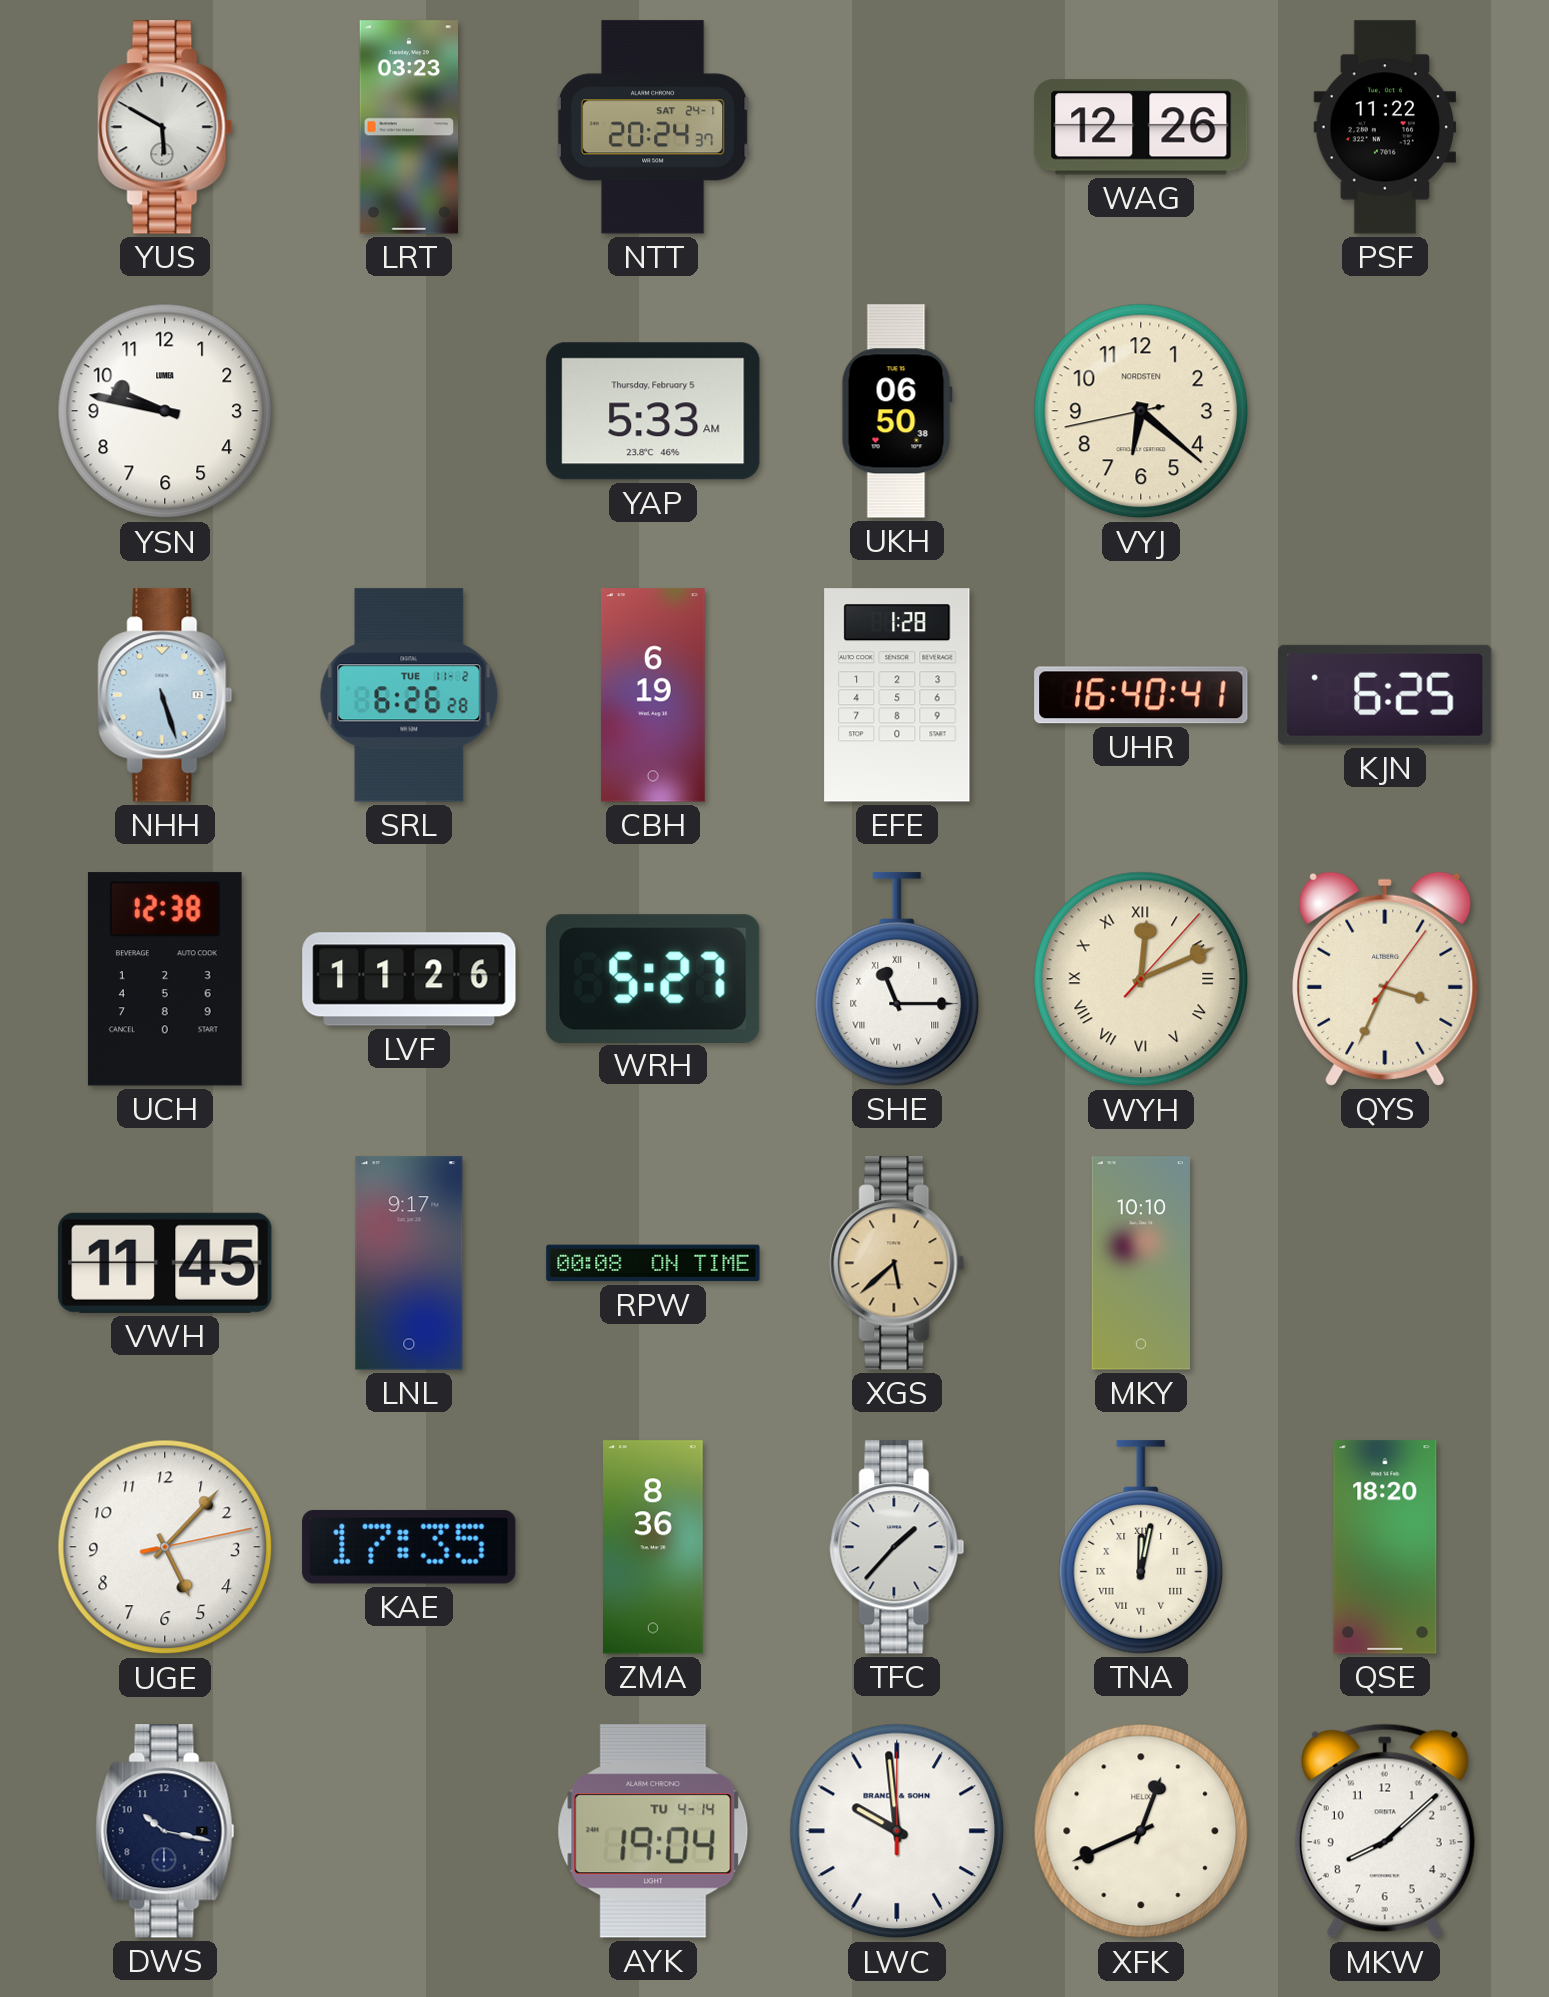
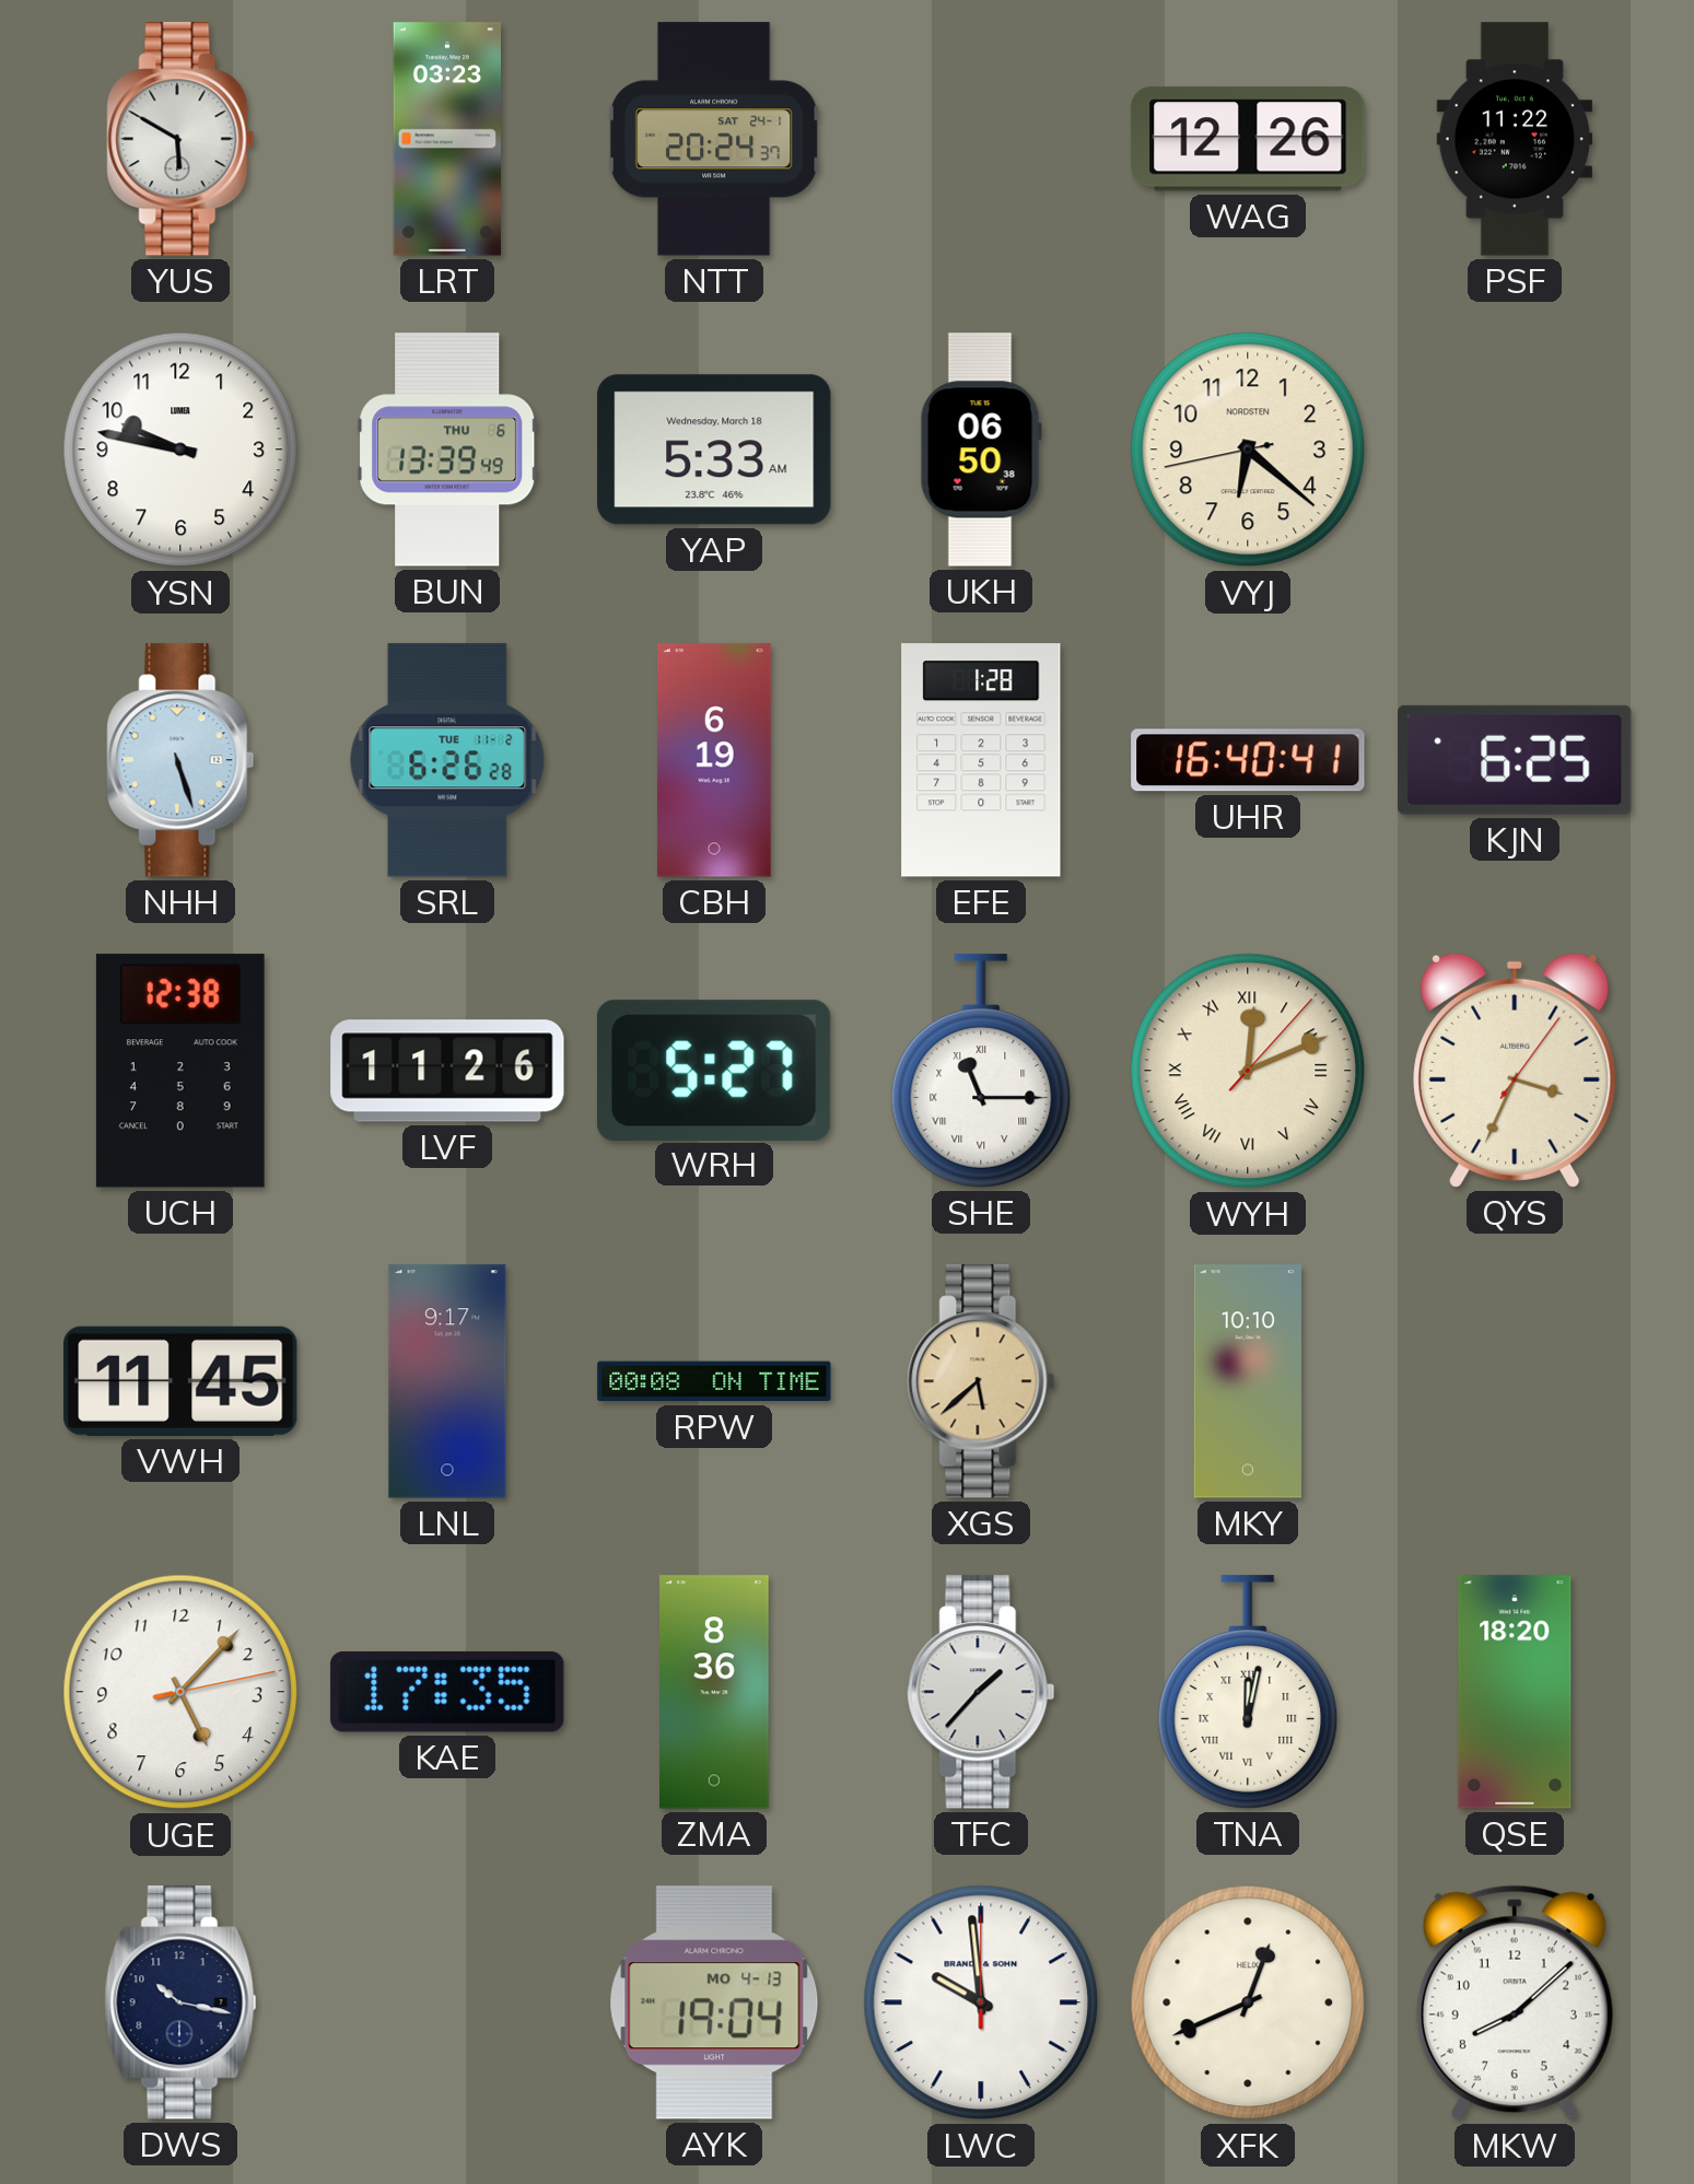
BUN: none -> 13:39
YAP date: Thursday, February 5 -> Wednesday, March 18
AYK date: TU 4-14 -> MO 4-13
